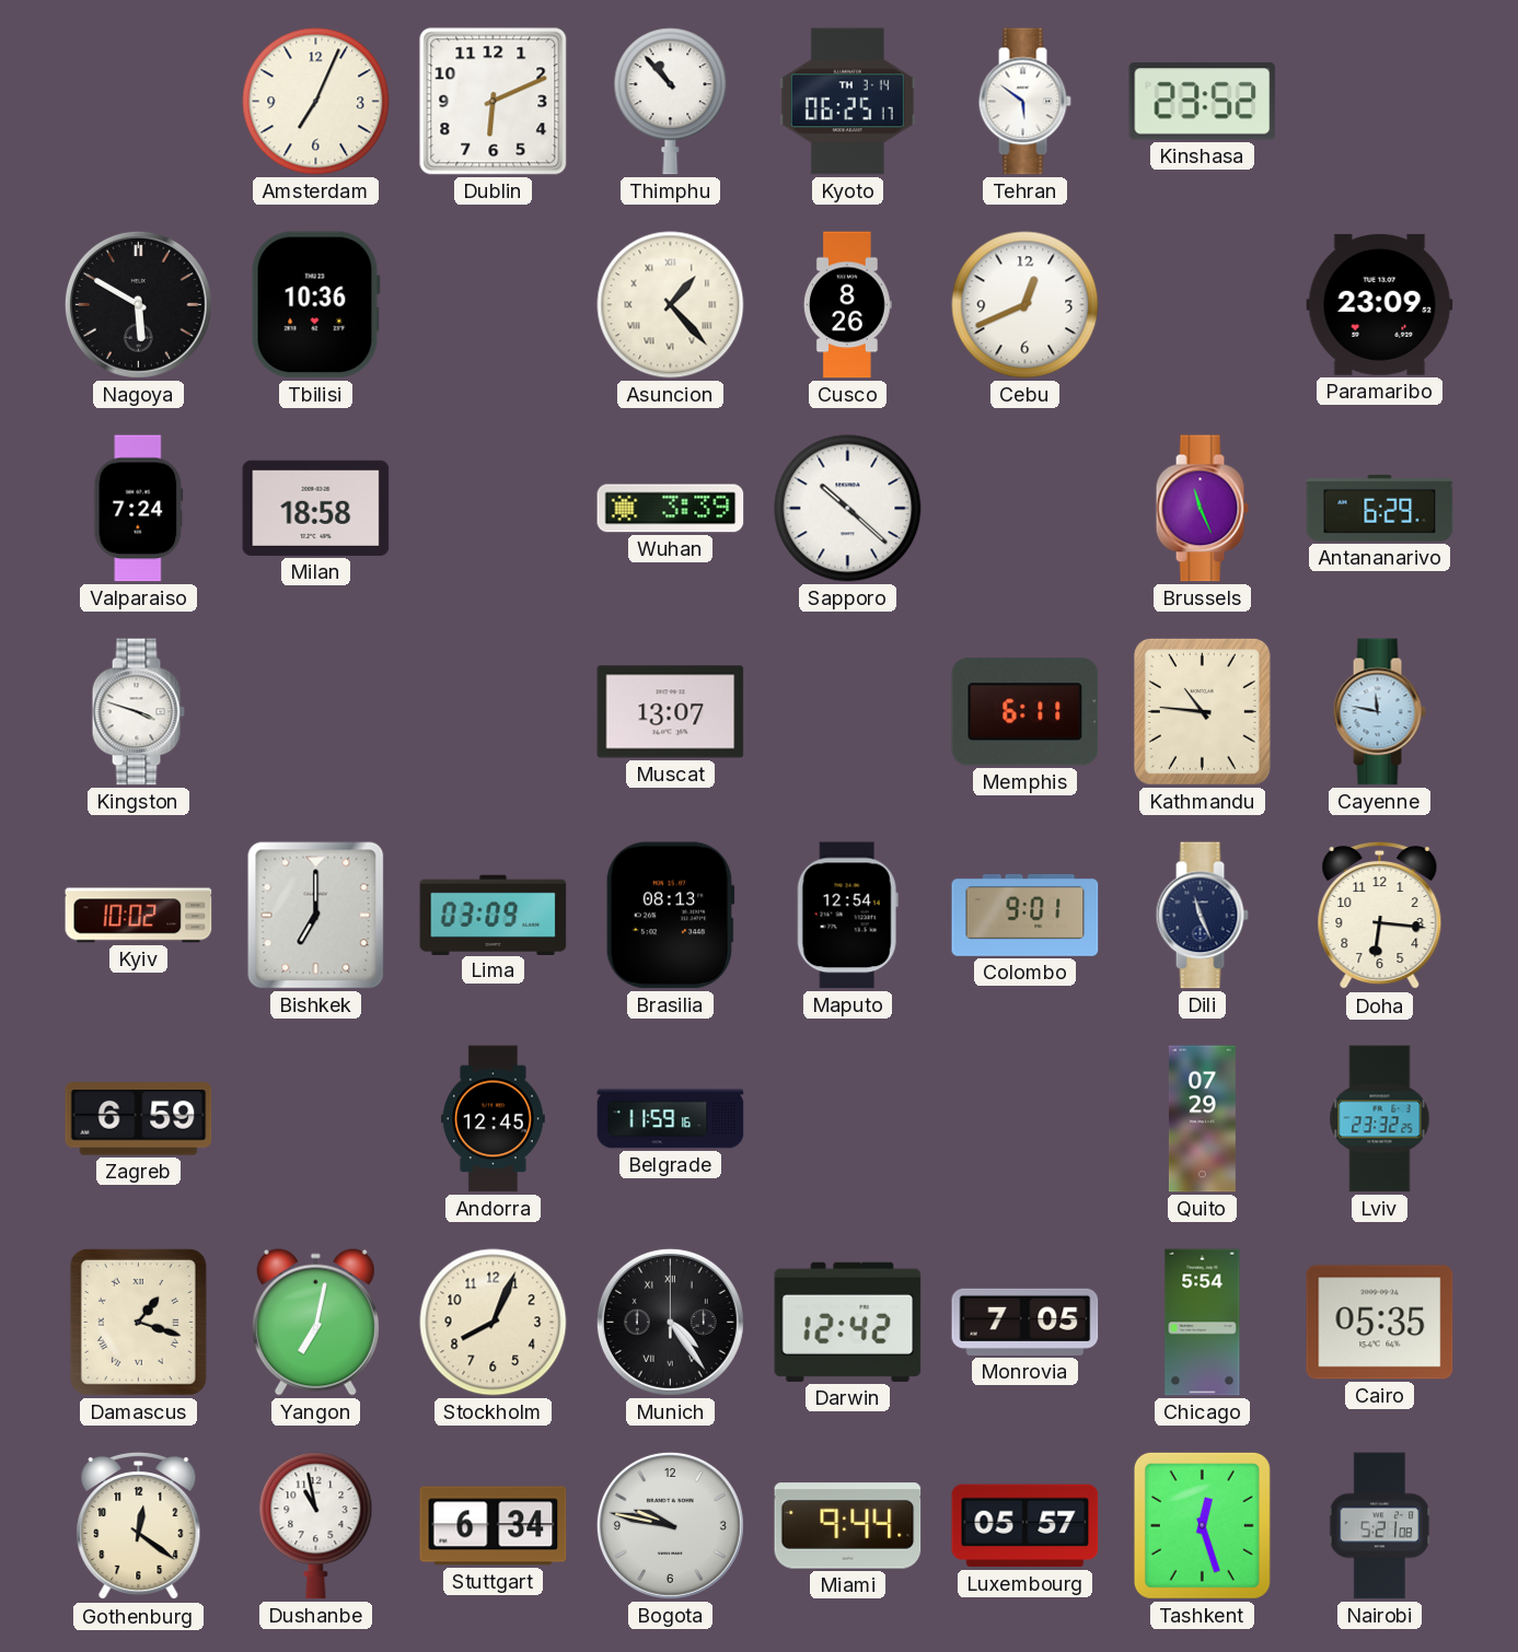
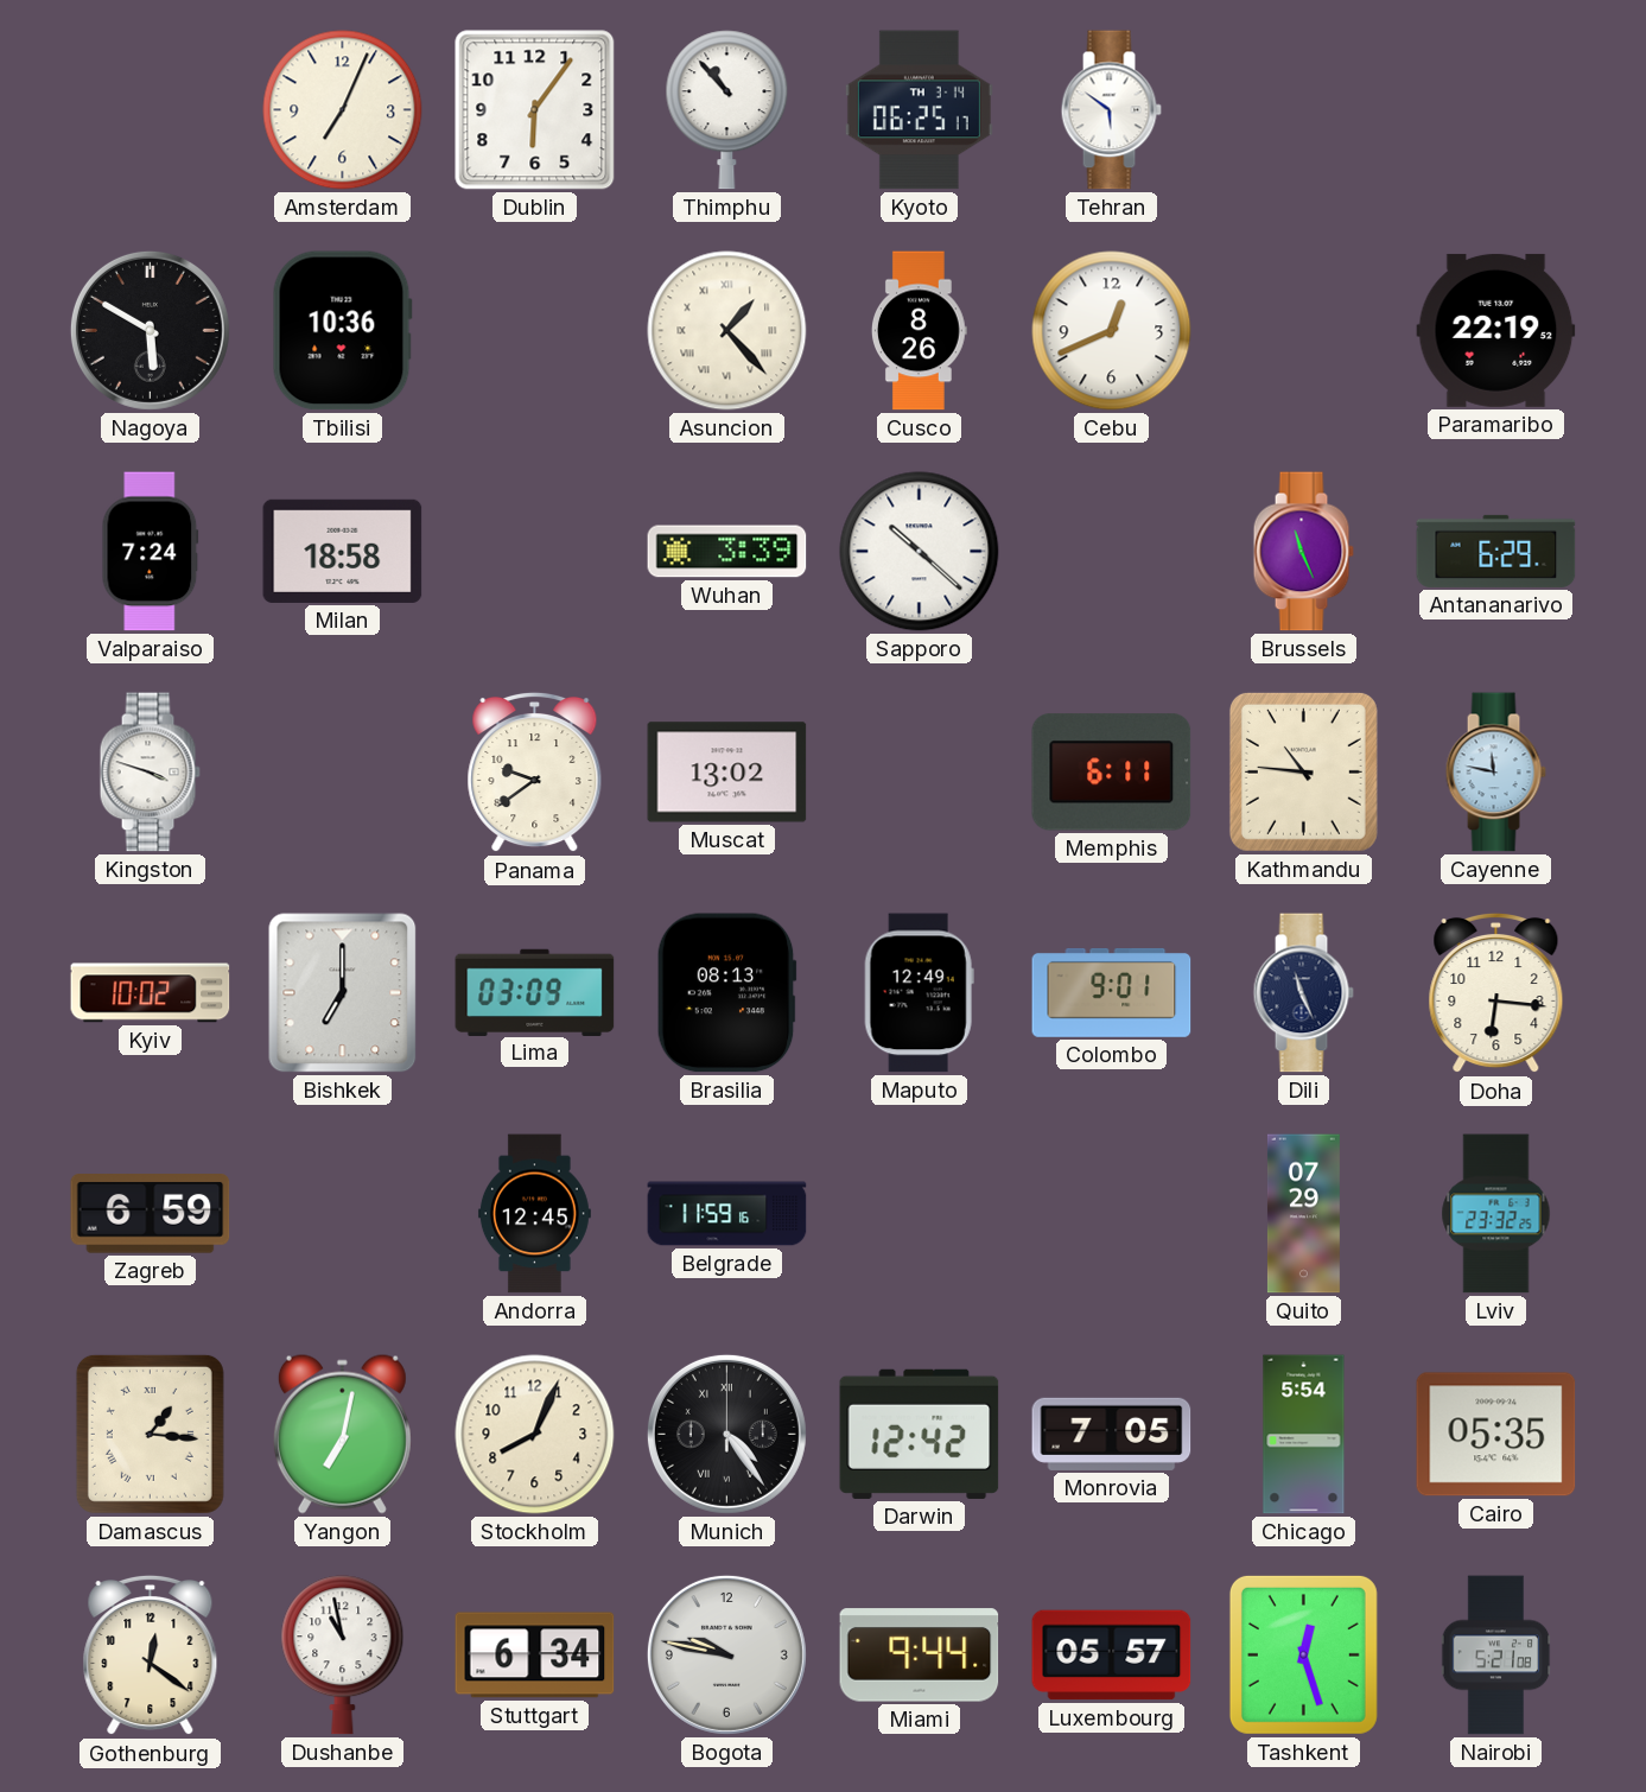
Dublin: 6:11 -> 6:06
Kinshasa: 23:52 -> none
Paramaribo: 23:09 -> 22:19
Panama: none -> 9:39
Muscat: 13:07 -> 13:02
Maputo: 12:54 -> 12:49
Damascus: 1:18 -> 1:16
